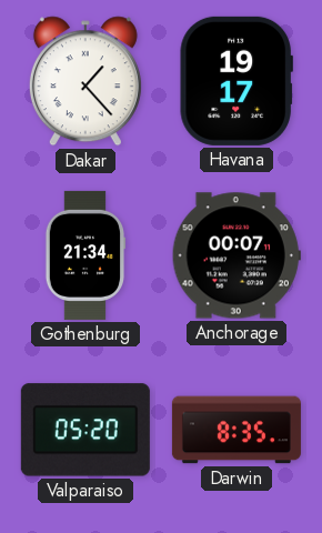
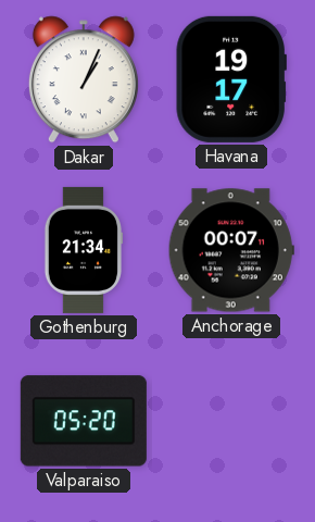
Dakar: 1:23 -> 1:04
Darwin: 8:35 -> none
